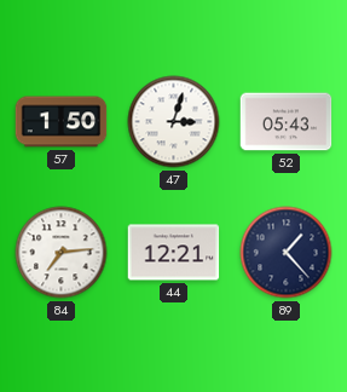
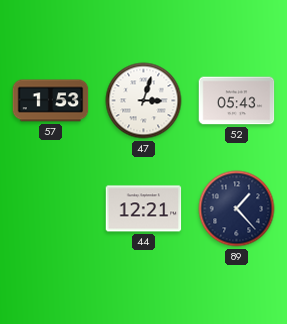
57: 1:50 -> 1:53
84: 7:14 -> none
